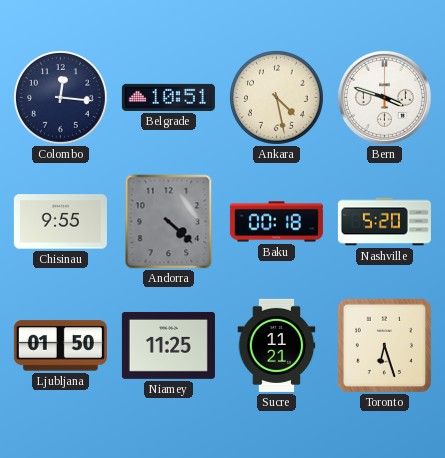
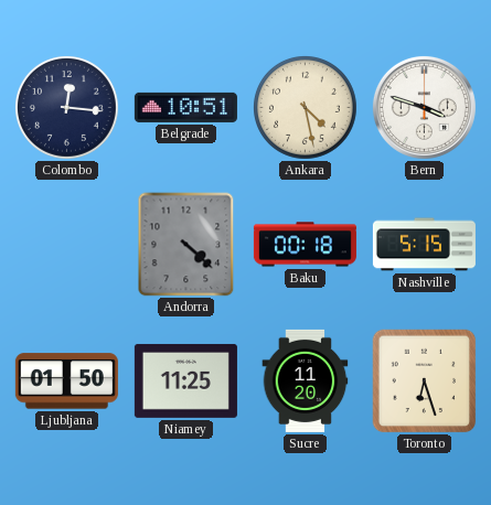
Chisinau: 9:55 -> none
Nashville: 5:20 -> 5:15
Sucre: 11:21 -> 11:20
